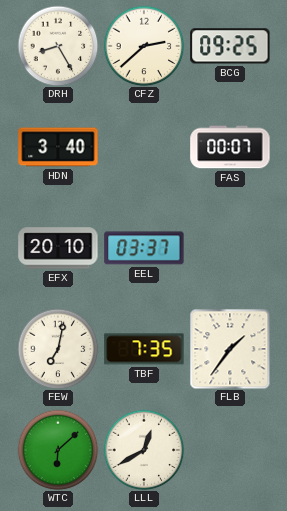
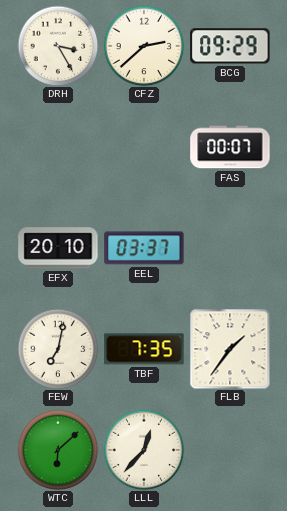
DRH: 8:25 -> 3:25
BCG: 09:25 -> 09:29
HDN: 3:40 -> none
LLL: 12:40 -> 12:37
